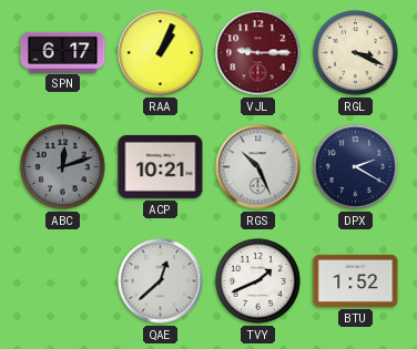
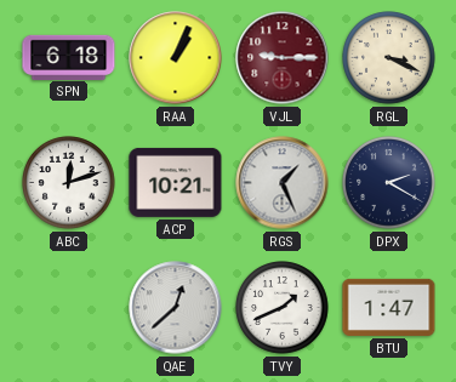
SPN: 6:17 -> 6:18
ABC dial: grey -> white
RGS: 10:26 -> 1:26
BTU: 1:52 -> 1:47
